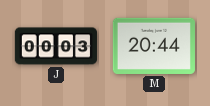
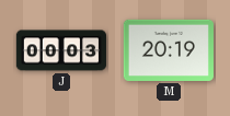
M: 20:44 -> 20:19
